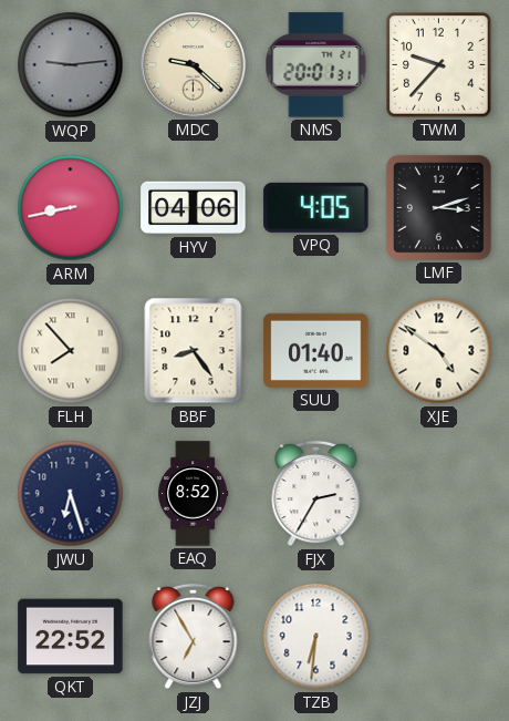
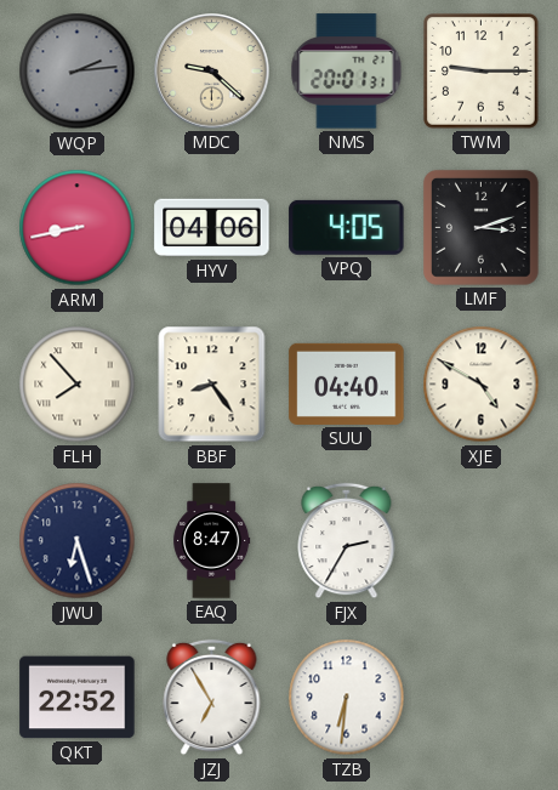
WQP: 9:14 -> 2:14
TWM: 9:37 -> 9:15
SUU: 01:40 -> 04:40
XJE: 4:51 -> 4:50
EAQ: 8:52 -> 8:47
